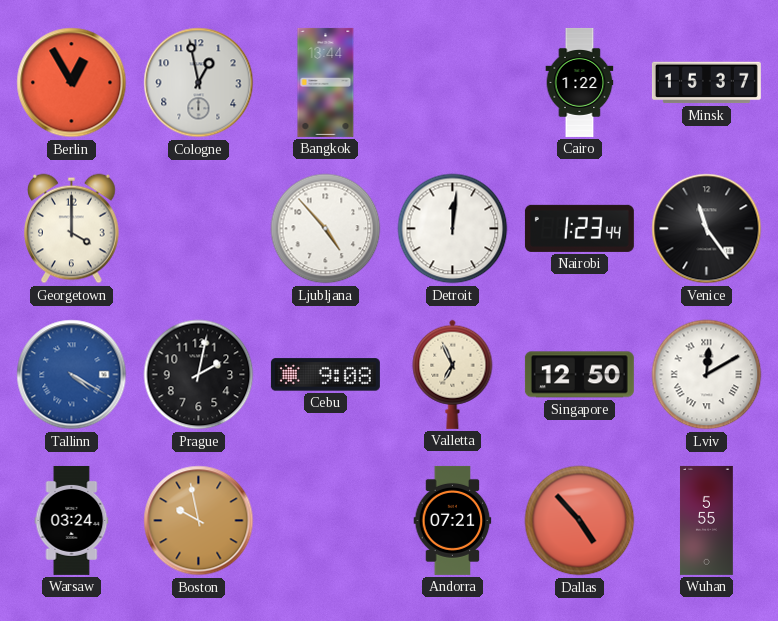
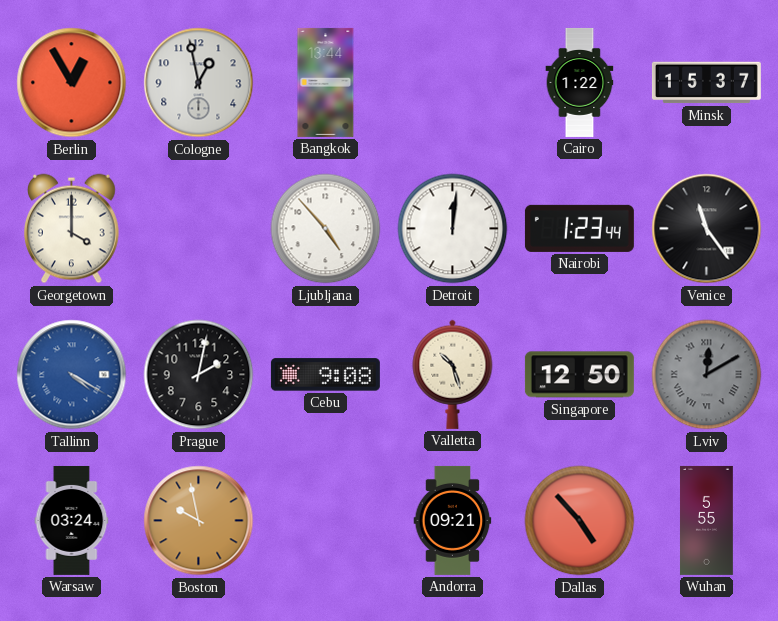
Valletta: 6:56 -> 10:27
Lviv dial: white -> grey
Andorra: 07:21 -> 09:21
